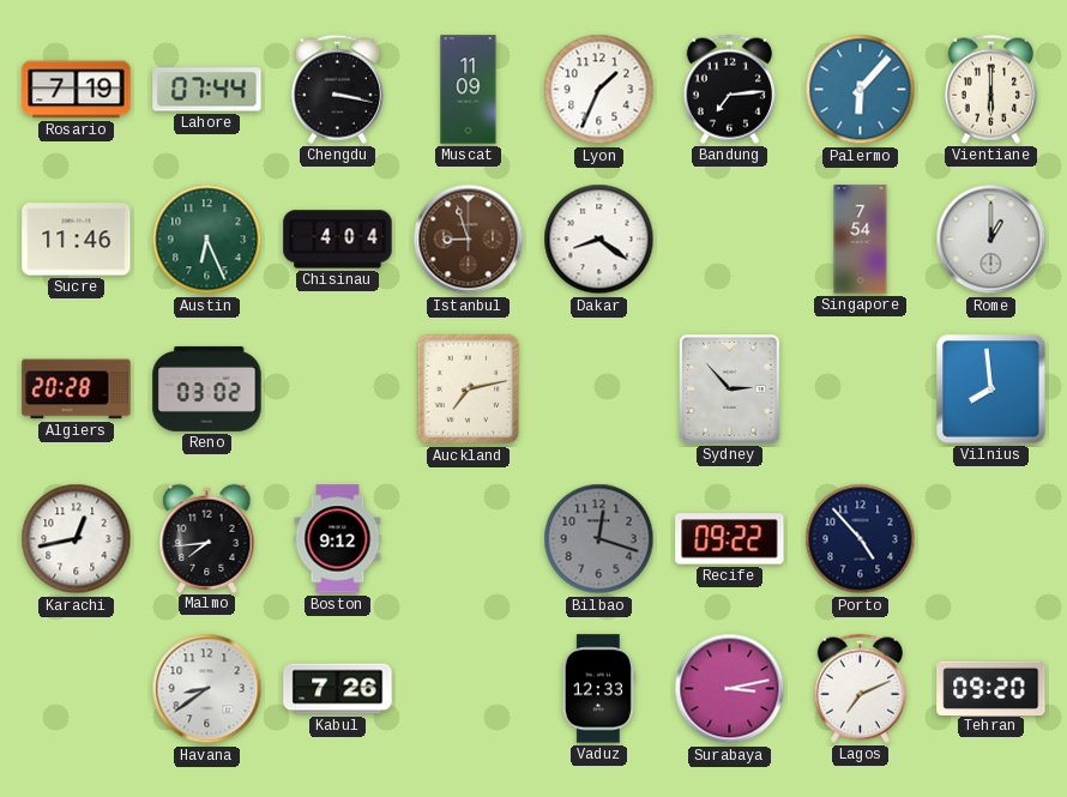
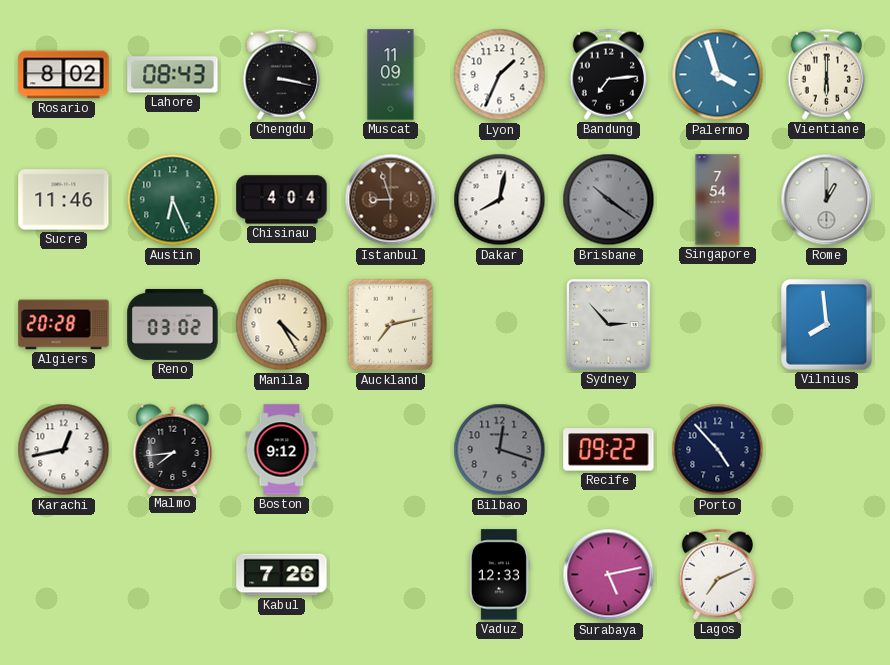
Rosario: 7:19 -> 8:02
Lahore: 07:44 -> 08:43
Palermo: 6:07 -> 3:57
Dakar: 8:21 -> 8:02
Brisbane: none -> 10:21
Manila: none -> 4:25
Havana: 8:39 -> none
Surabaya: 3:13 -> 5:13
Tehran: 09:20 -> none
